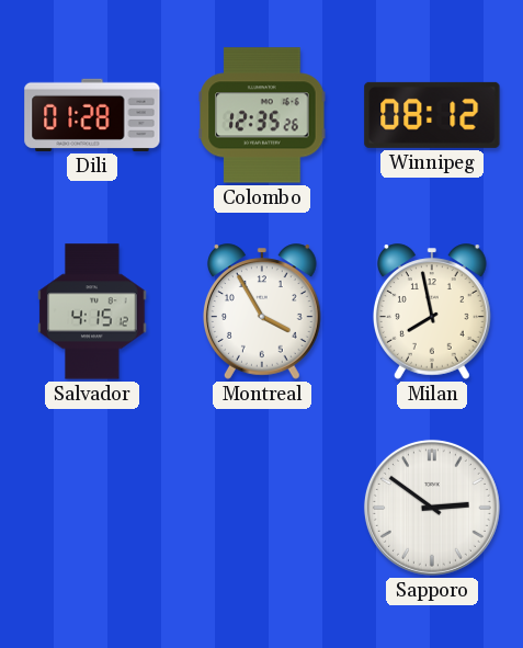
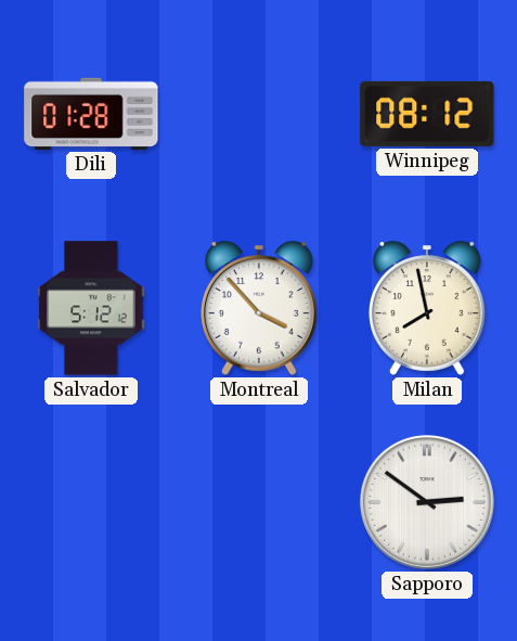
Colombo: 12:35 -> none
Salvador: 4:15 -> 5:12
Montreal: 3:55 -> 3:53
